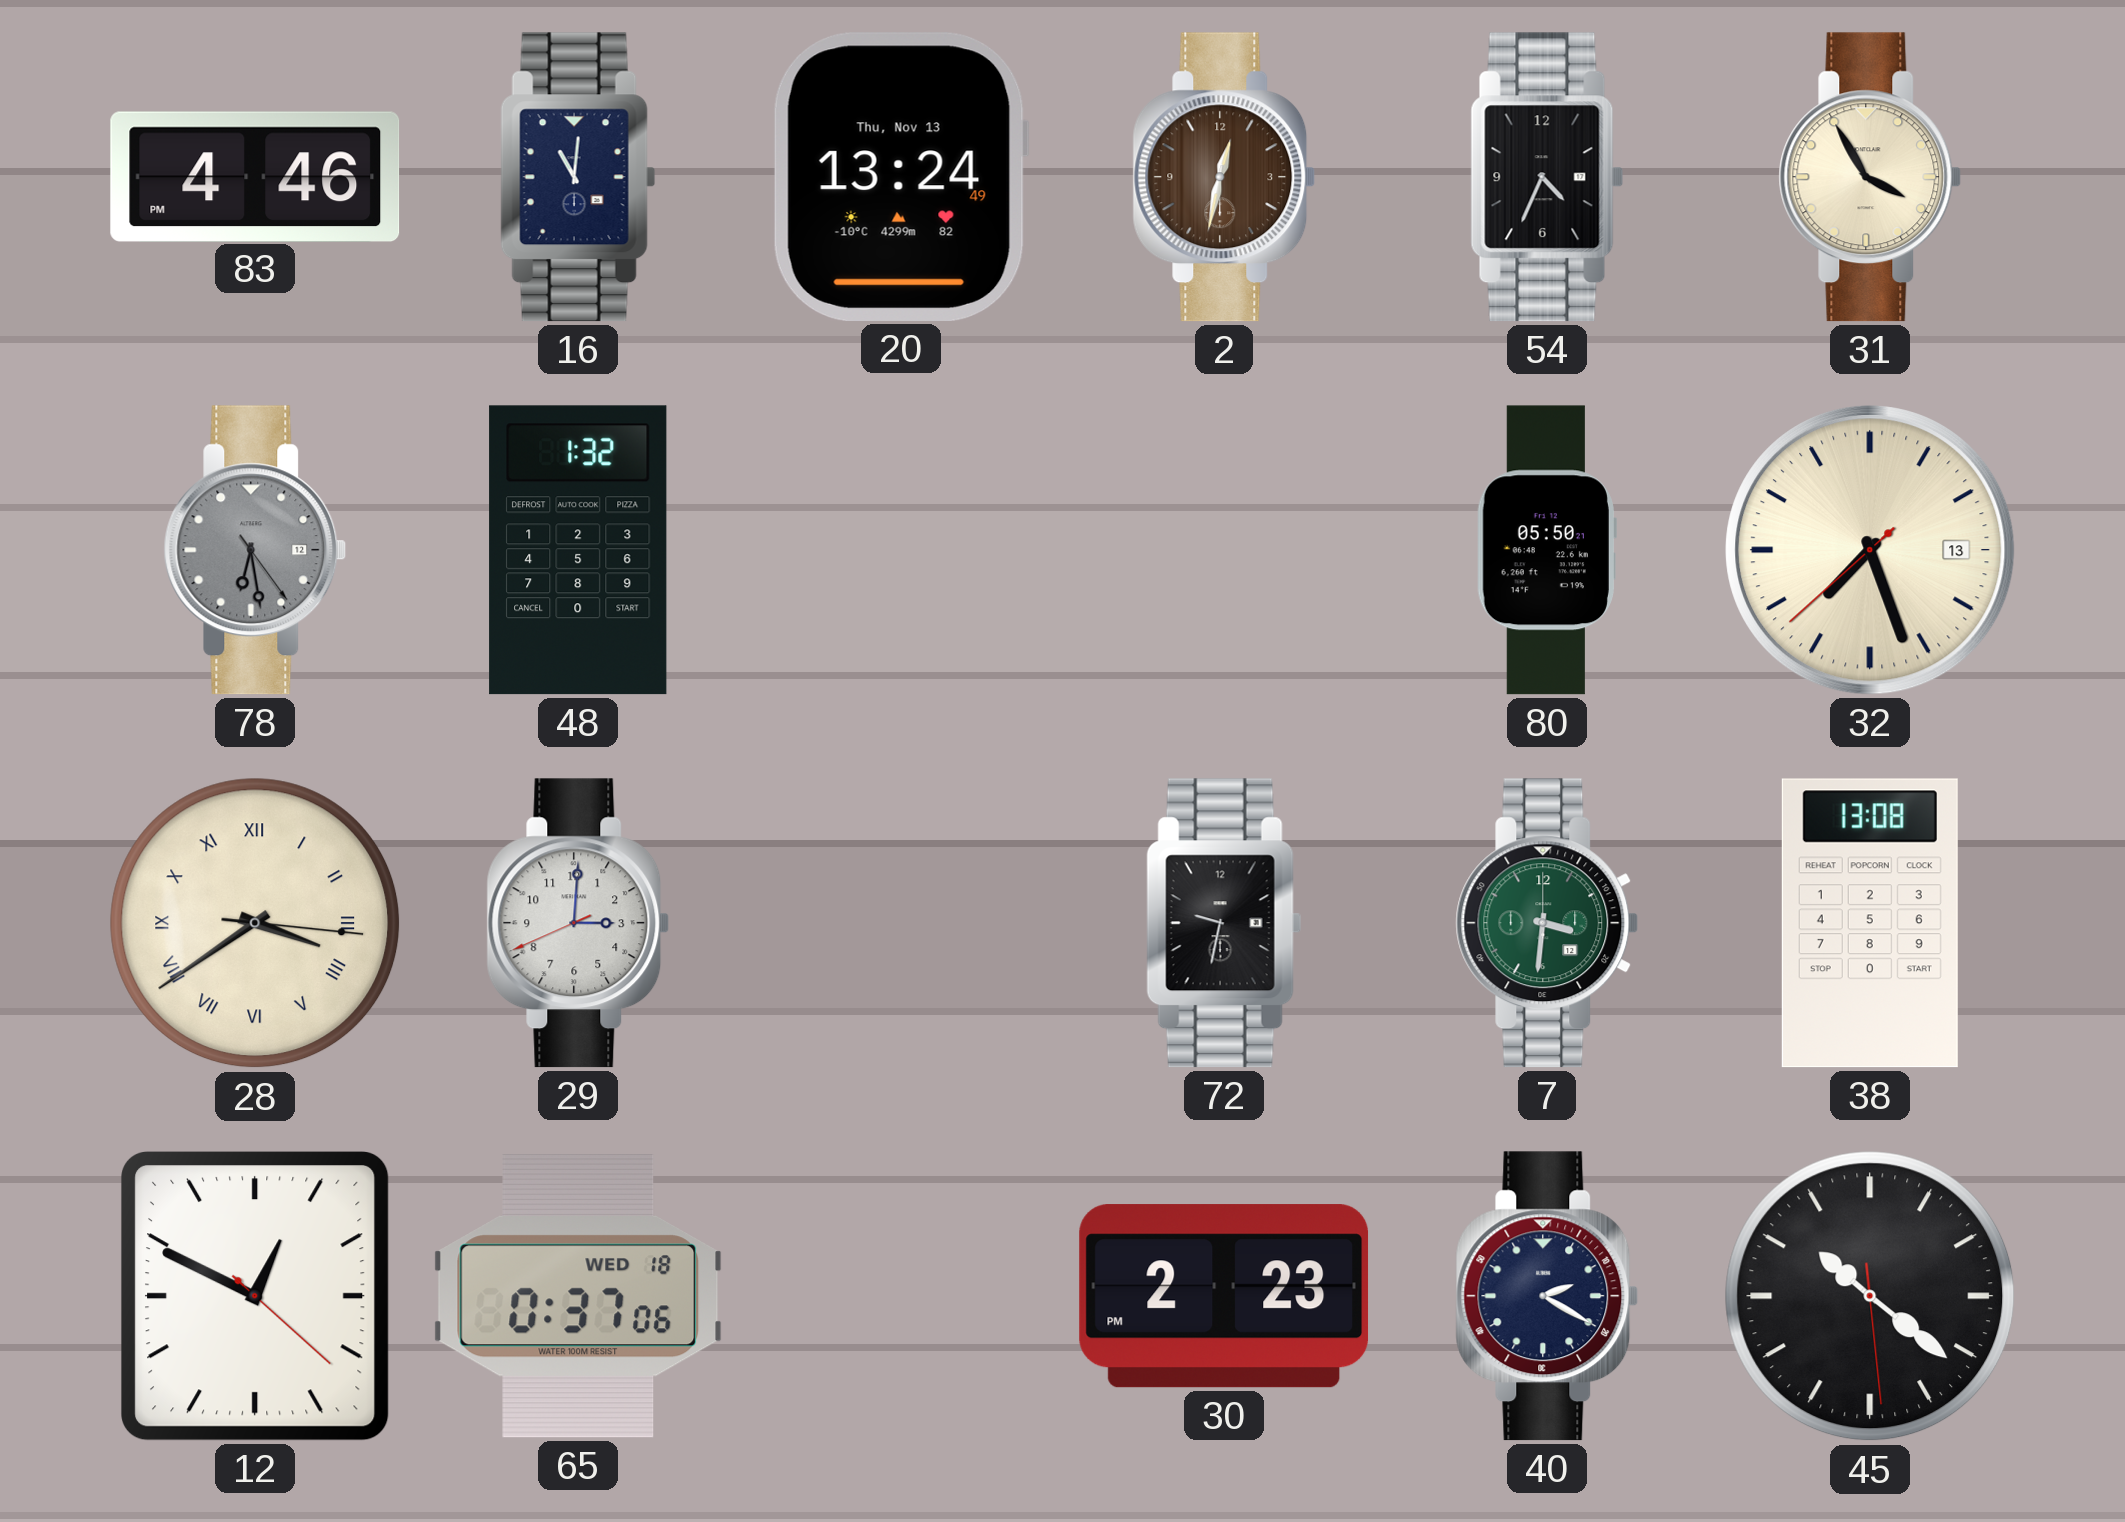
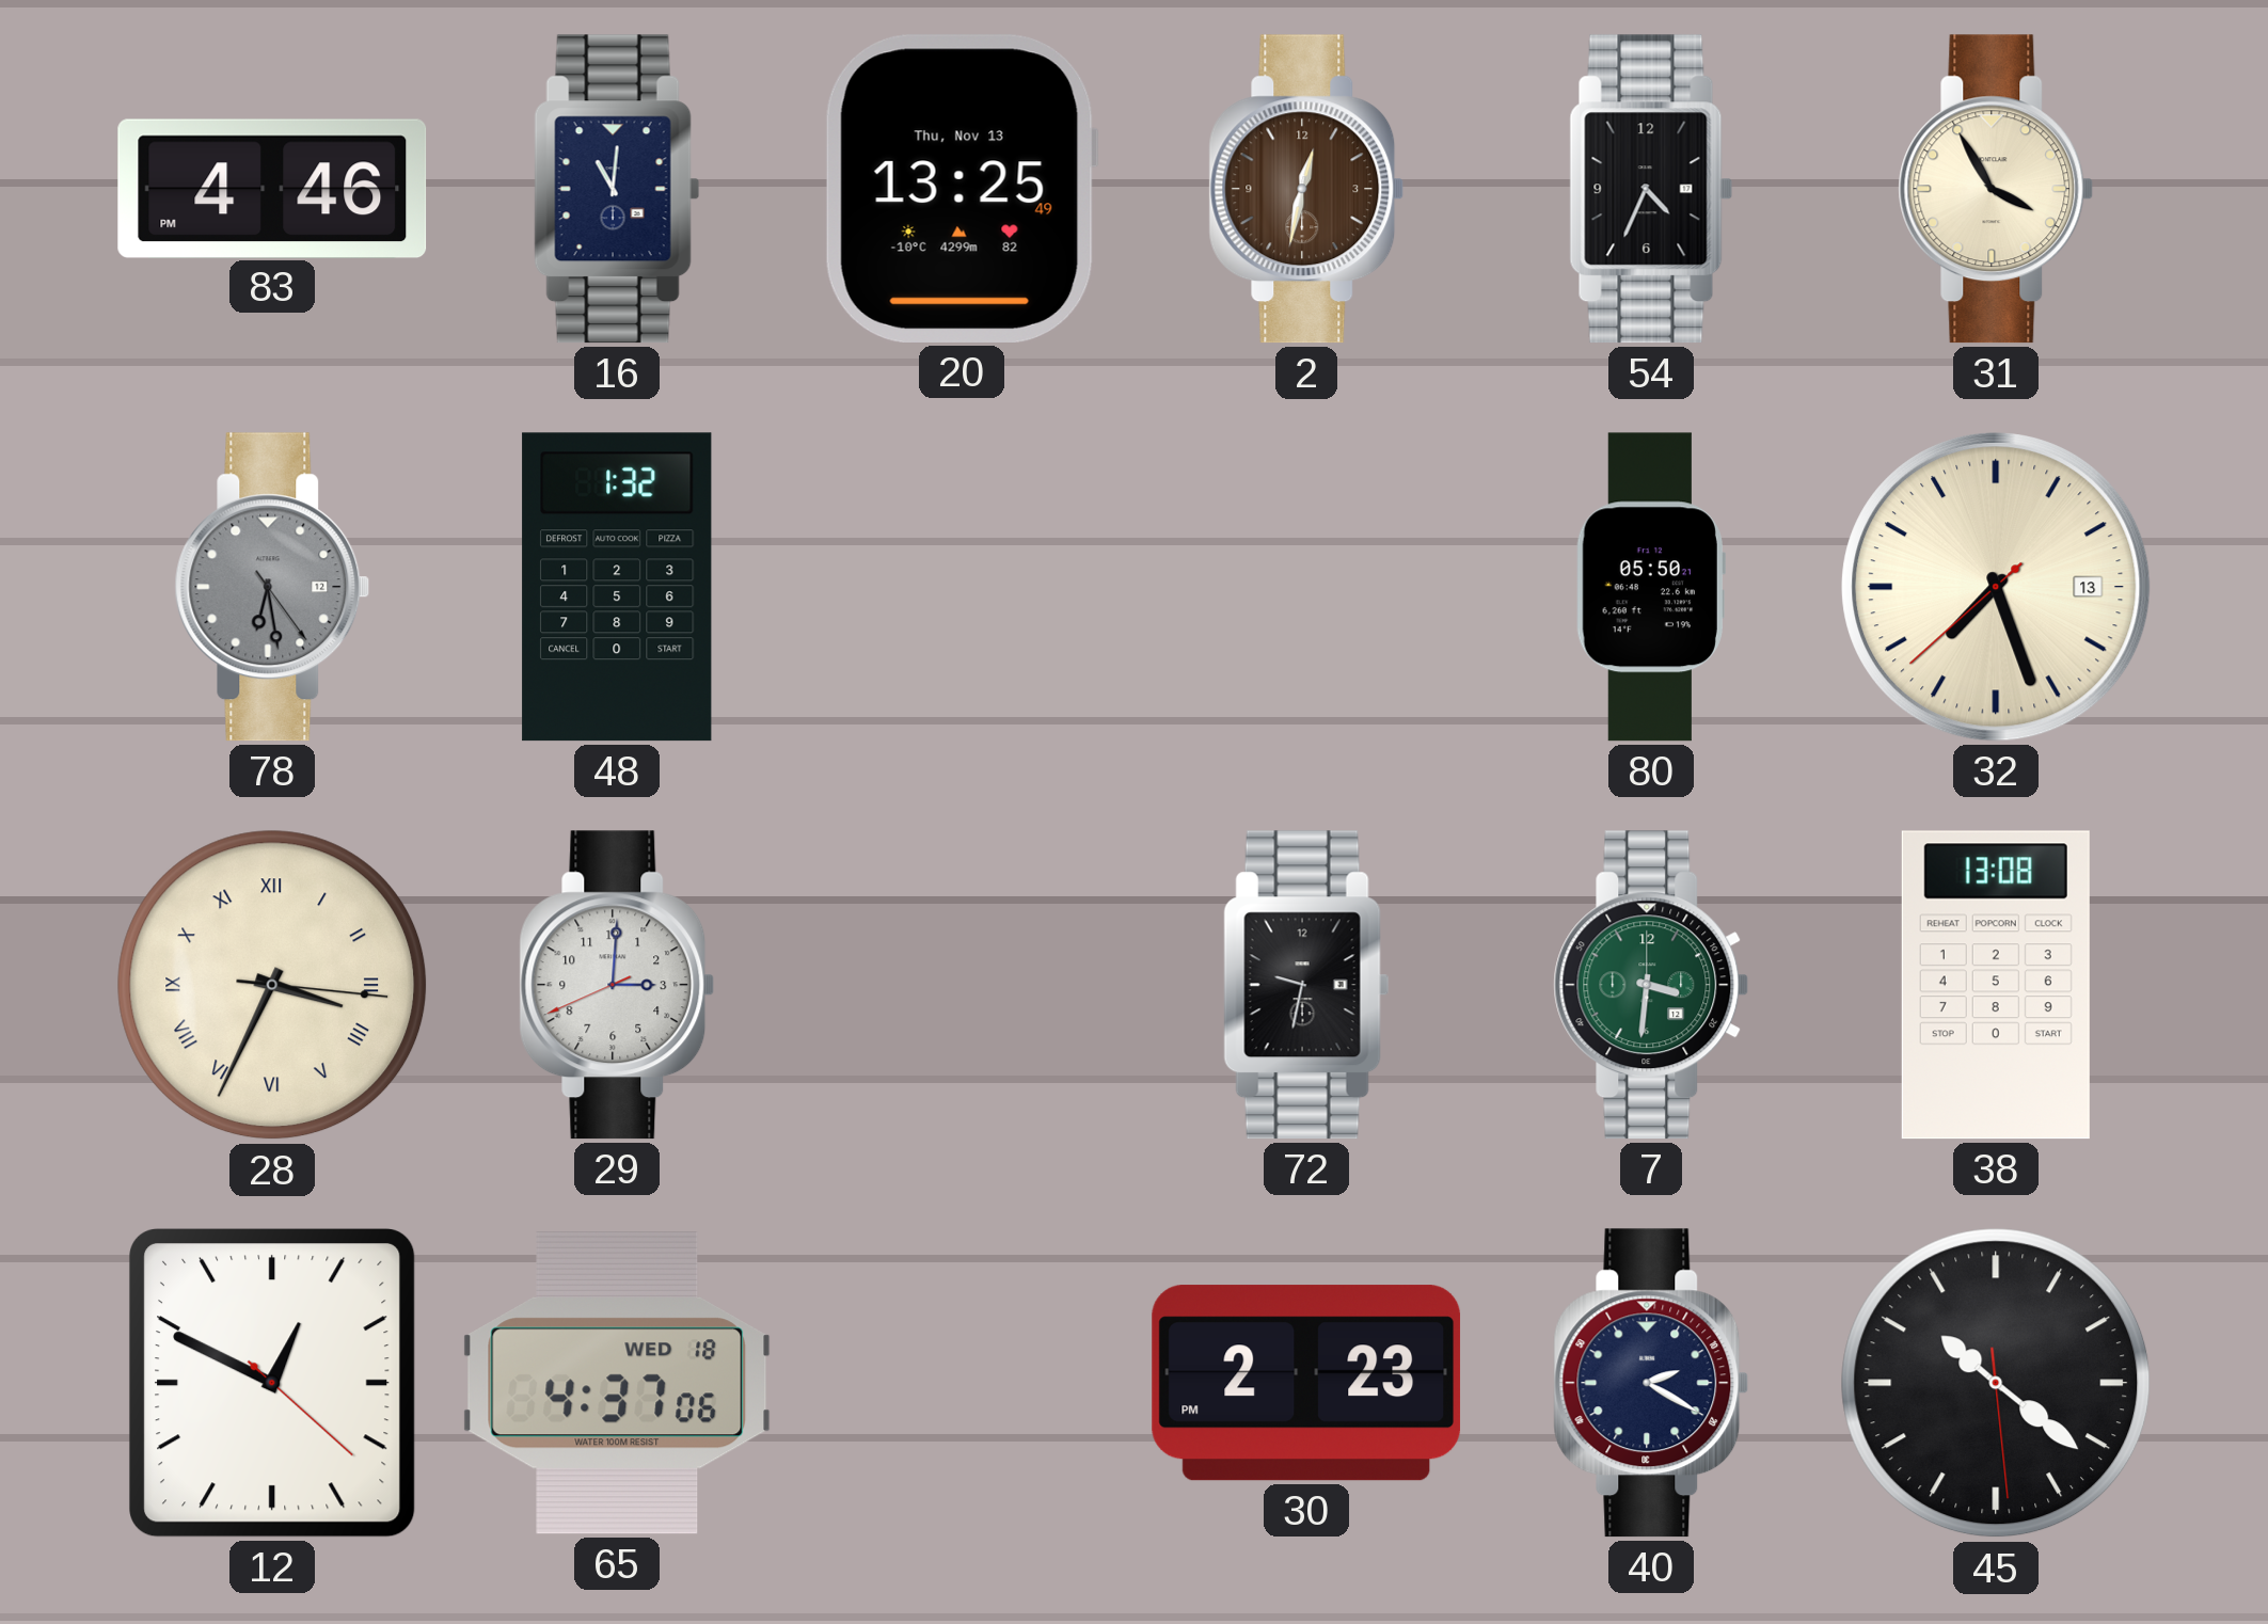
20: 13:24 -> 13:25
28: 3:39 -> 3:34
65: 0:37 -> 4:37
